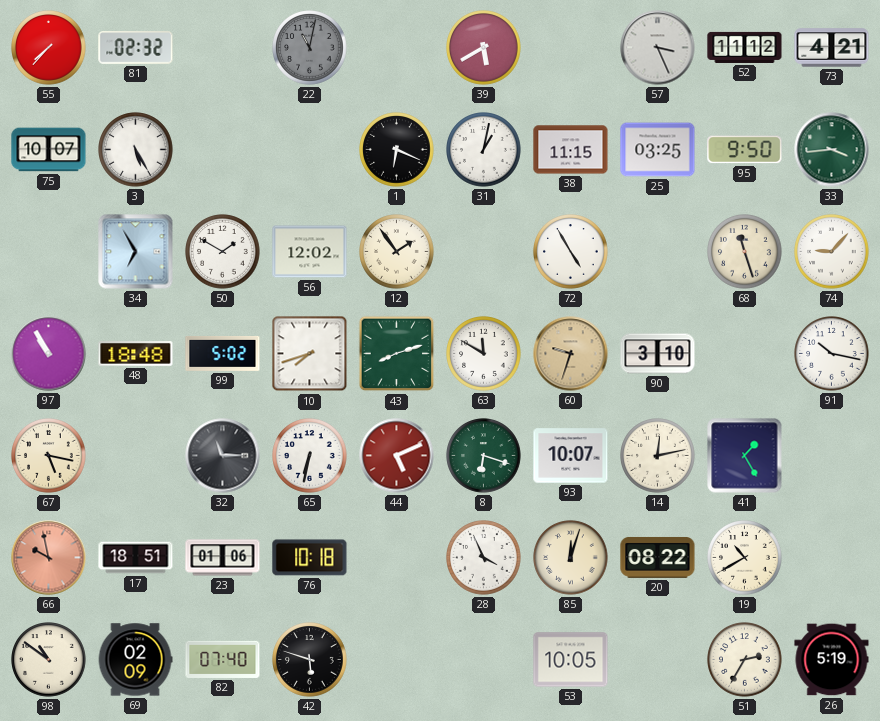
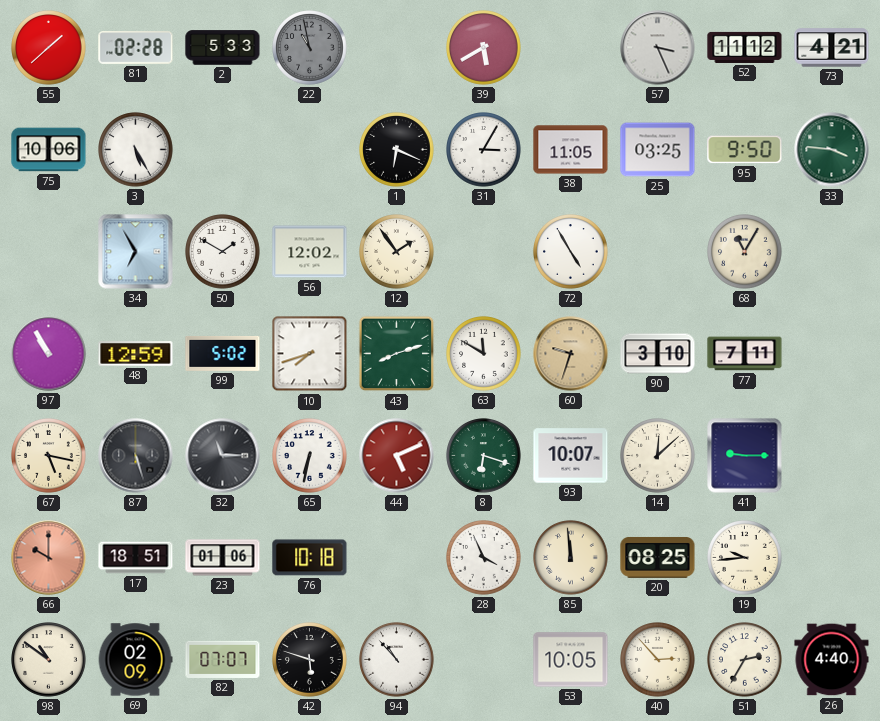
55: 7:37 -> 1:38
81: 02:32 -> 02:28
2: none -> 5:33
22: 11:02 -> 10:58
75: 10:07 -> 10:06
31: 1:02 -> 3:05
38: 11:15 -> 11:05
33: 3:44 -> 3:46
68: 11:27 -> 11:05
74: 9:07 -> none
48: 18:48 -> 12:59
77: none -> 7:11
91: 10:17 -> none
87: none -> 5:27
14: 12:13 -> 12:08
41: 1:25 -> 9:15
66: 9:58 -> 10:00
85: 12:03 -> 11:59
20: 08:22 -> 08:25
19: 10:40 -> 9:44
82: 07:40 -> 07:07
94: none -> 10:53
40: none -> 2:53
26: 5:19 -> 4:40
